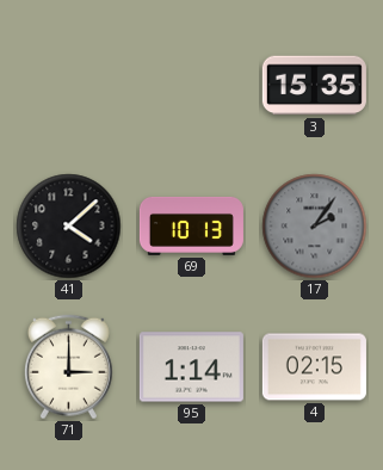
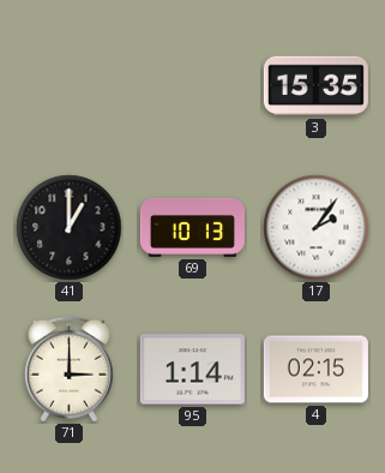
41: 4:08 -> 1:00
17 dial: grey -> white
